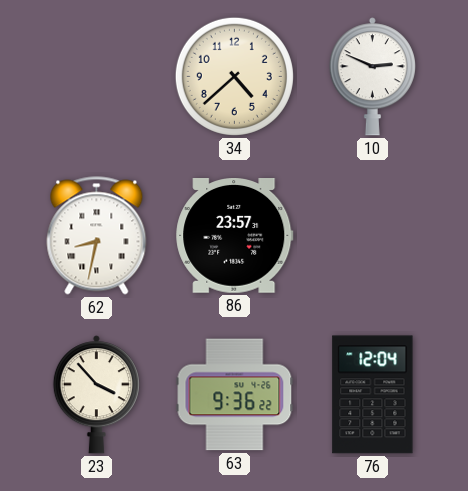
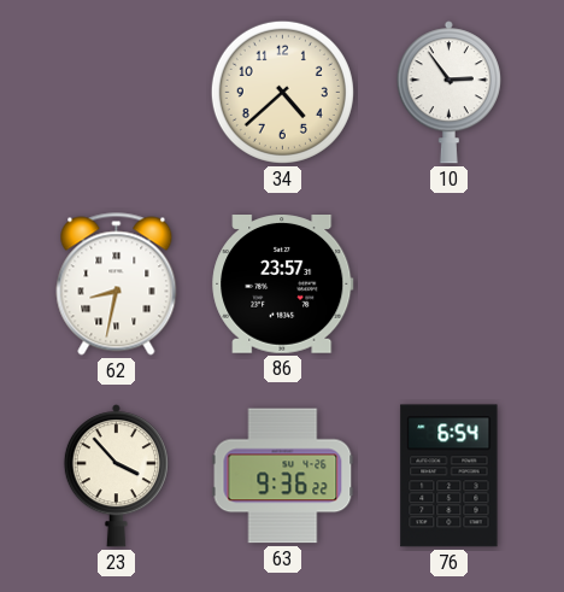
10: 2:49 -> 2:54
76: 12:04 -> 6:54
